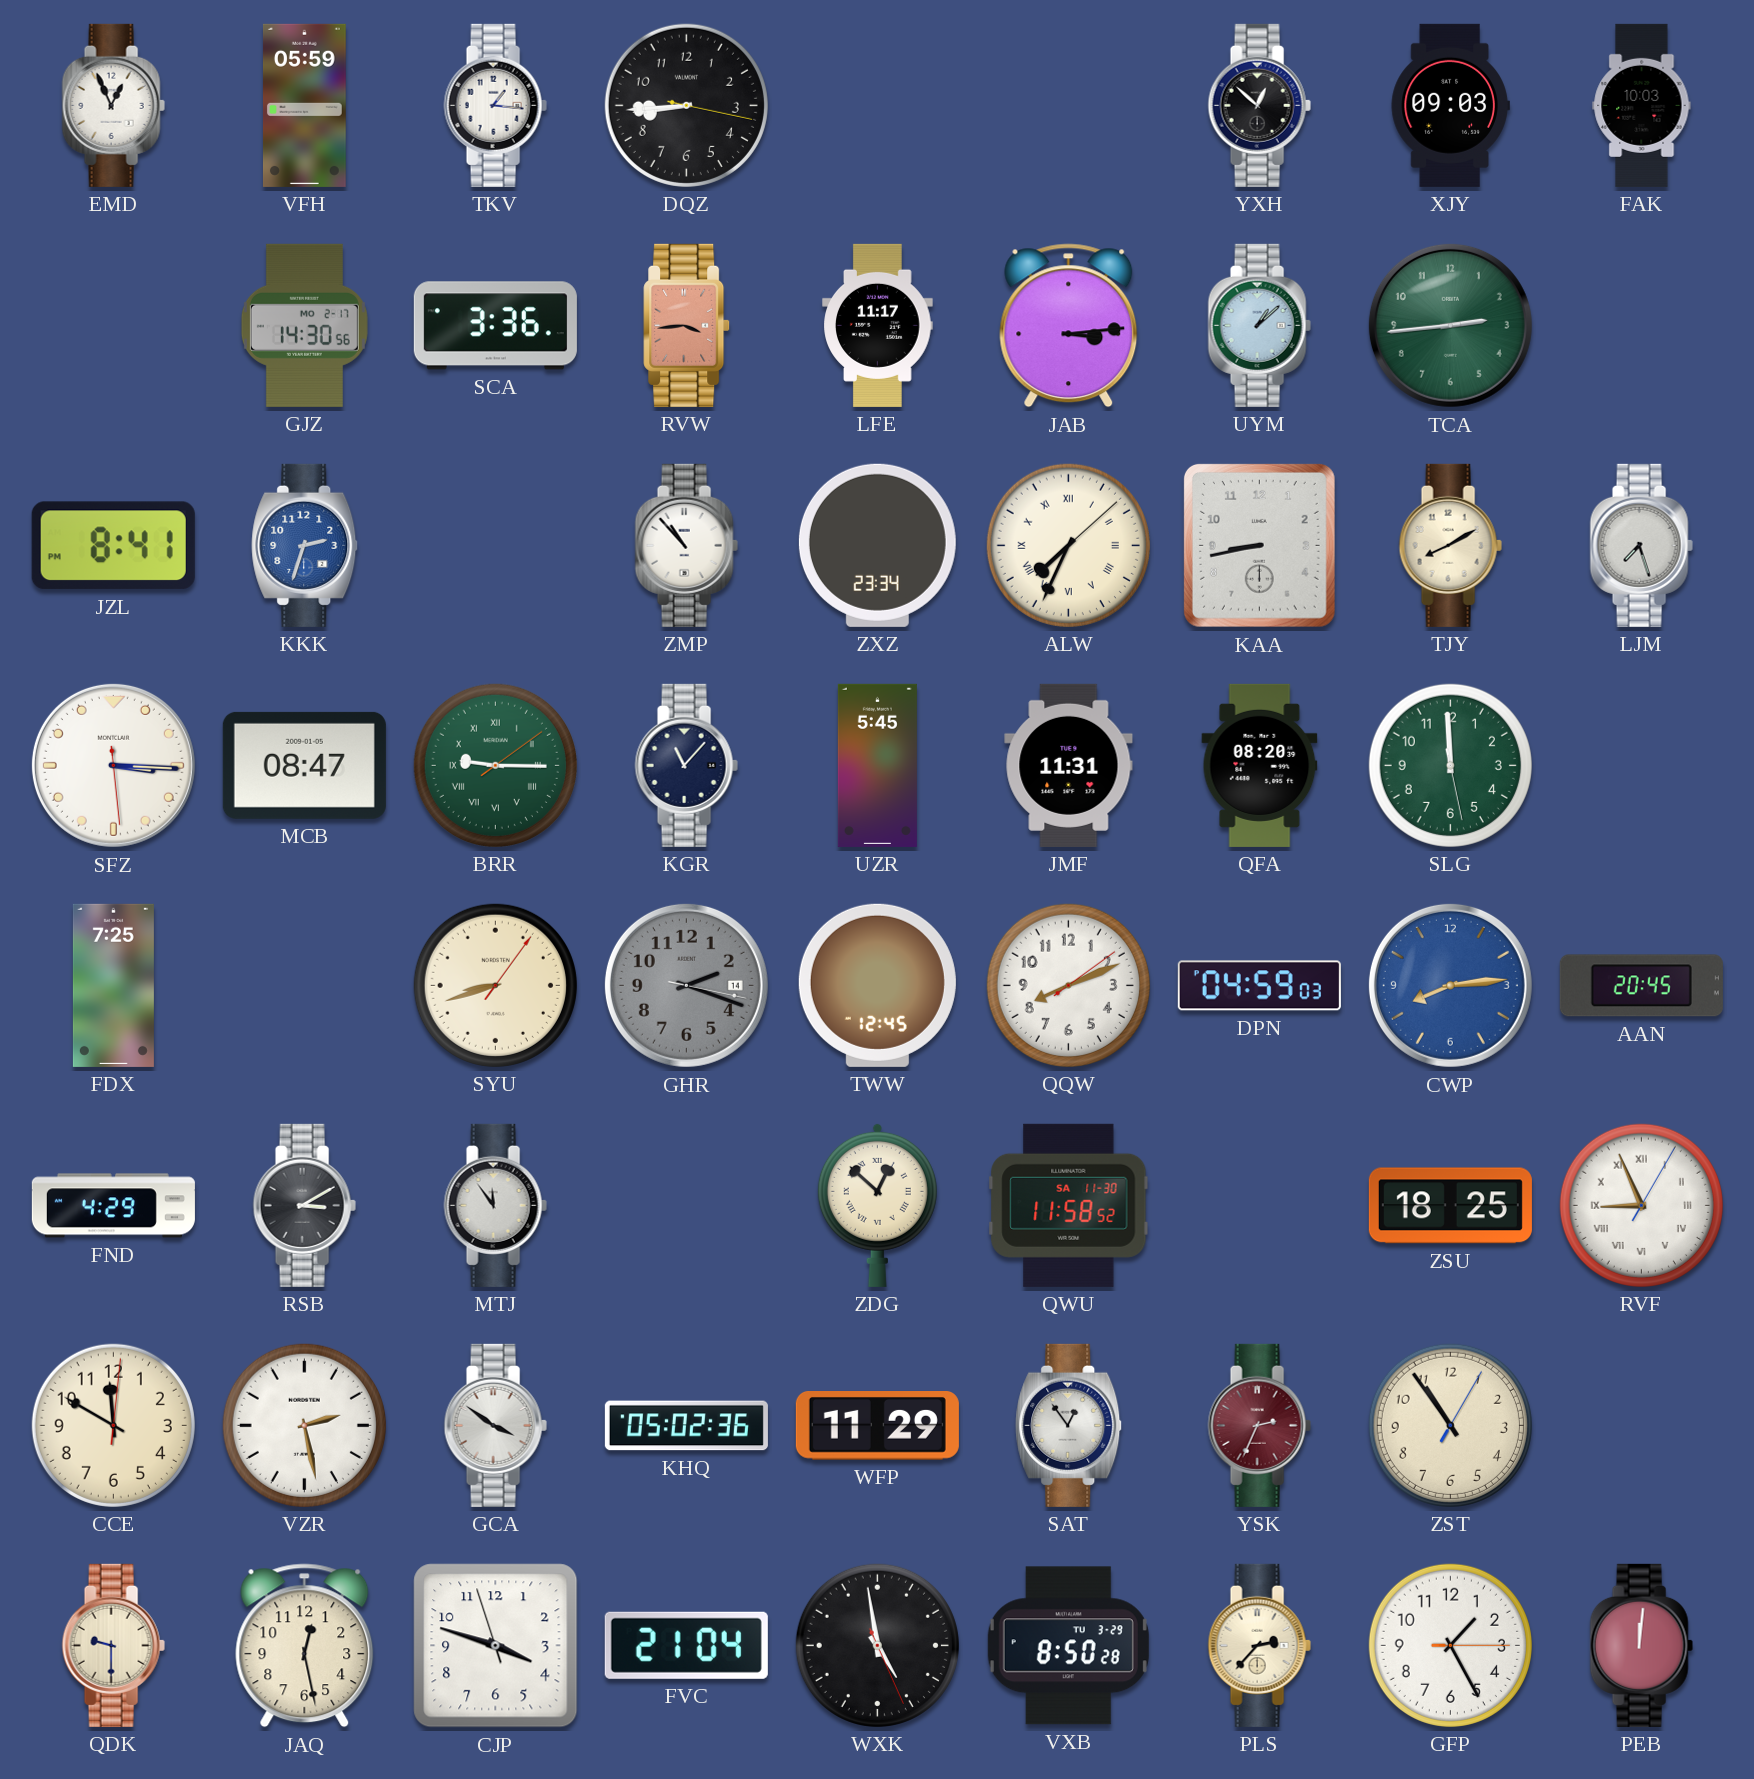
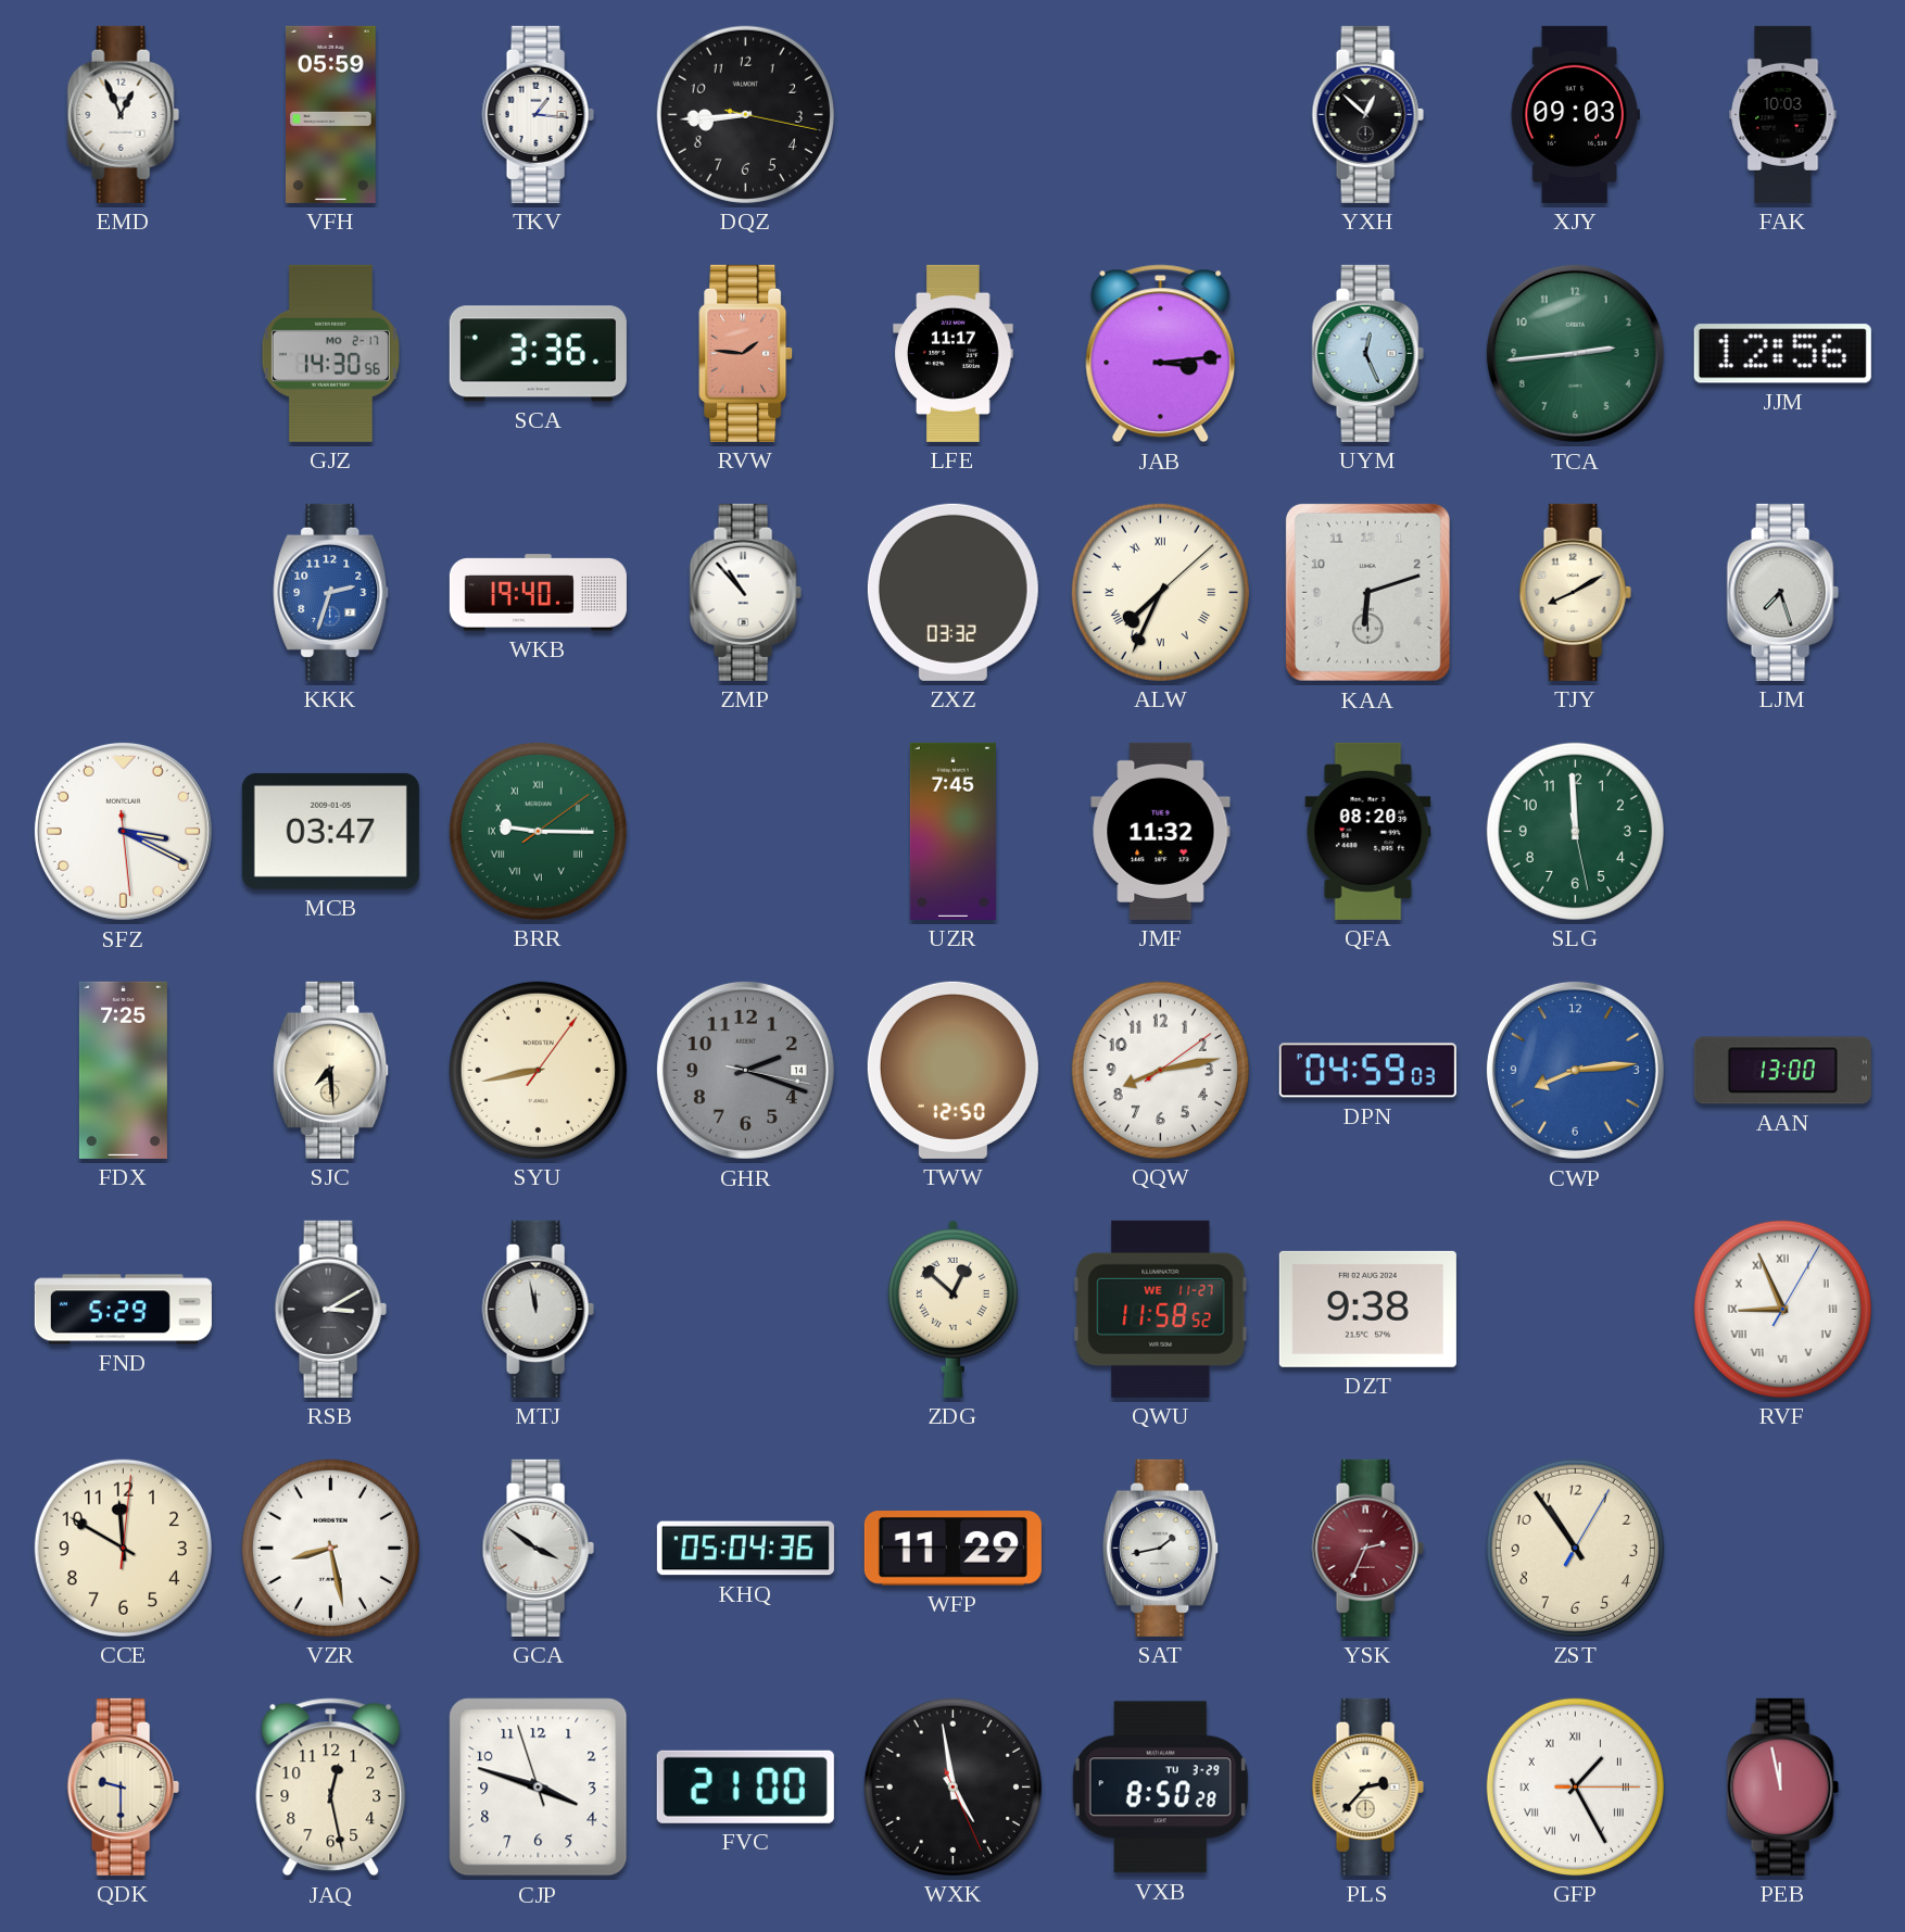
RVW: 3:44 -> 1:46
UYM: 1:08 -> 12:26
JJM: none -> 12:56
JZL: 8:41 -> none
WKB: none -> 19:40
ZXZ: 23:34 -> 03:32
KAA: 8:43 -> 6:12
SFZ: 3:15 -> 3:19
MCB: 08:47 -> 03:47
KGR: 11:07 -> none
UZR: 5:45 -> 7:45
JMF: 11:31 -> 11:32
SJC: none -> 7:29
SYU: 8:42 -> 8:43
TWW: 12:45 -> 12:50
QQW: 8:11 -> 8:13
AAN: 20:45 -> 13:00
FND: 4:29 -> 5:29
MTJ: 11:54 -> 11:58
QWU date: SA 11-30 -> WE 11-27
DZT: none -> 9:38
ZSU: 18:25 -> none
VZR: 2:28 -> 8:28
KHQ: 05:02 -> 05:04
SAT: 12:54 -> 1:43
FVC: 21:04 -> 21:00
GFP numerals: Arabic -> Roman
PEB: 12:01 -> 11:58
